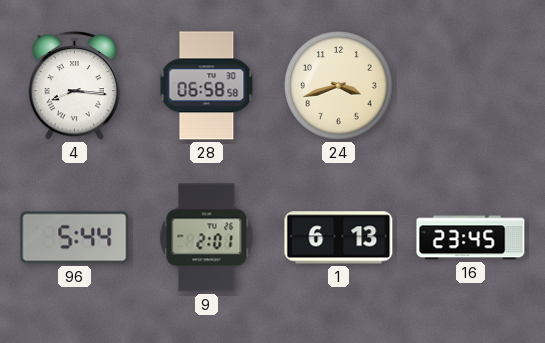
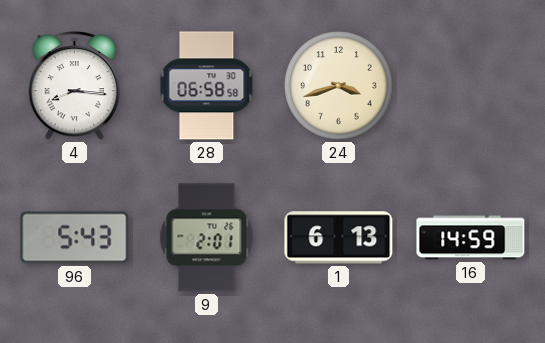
96: 5:44 -> 5:43
16: 23:45 -> 14:59
